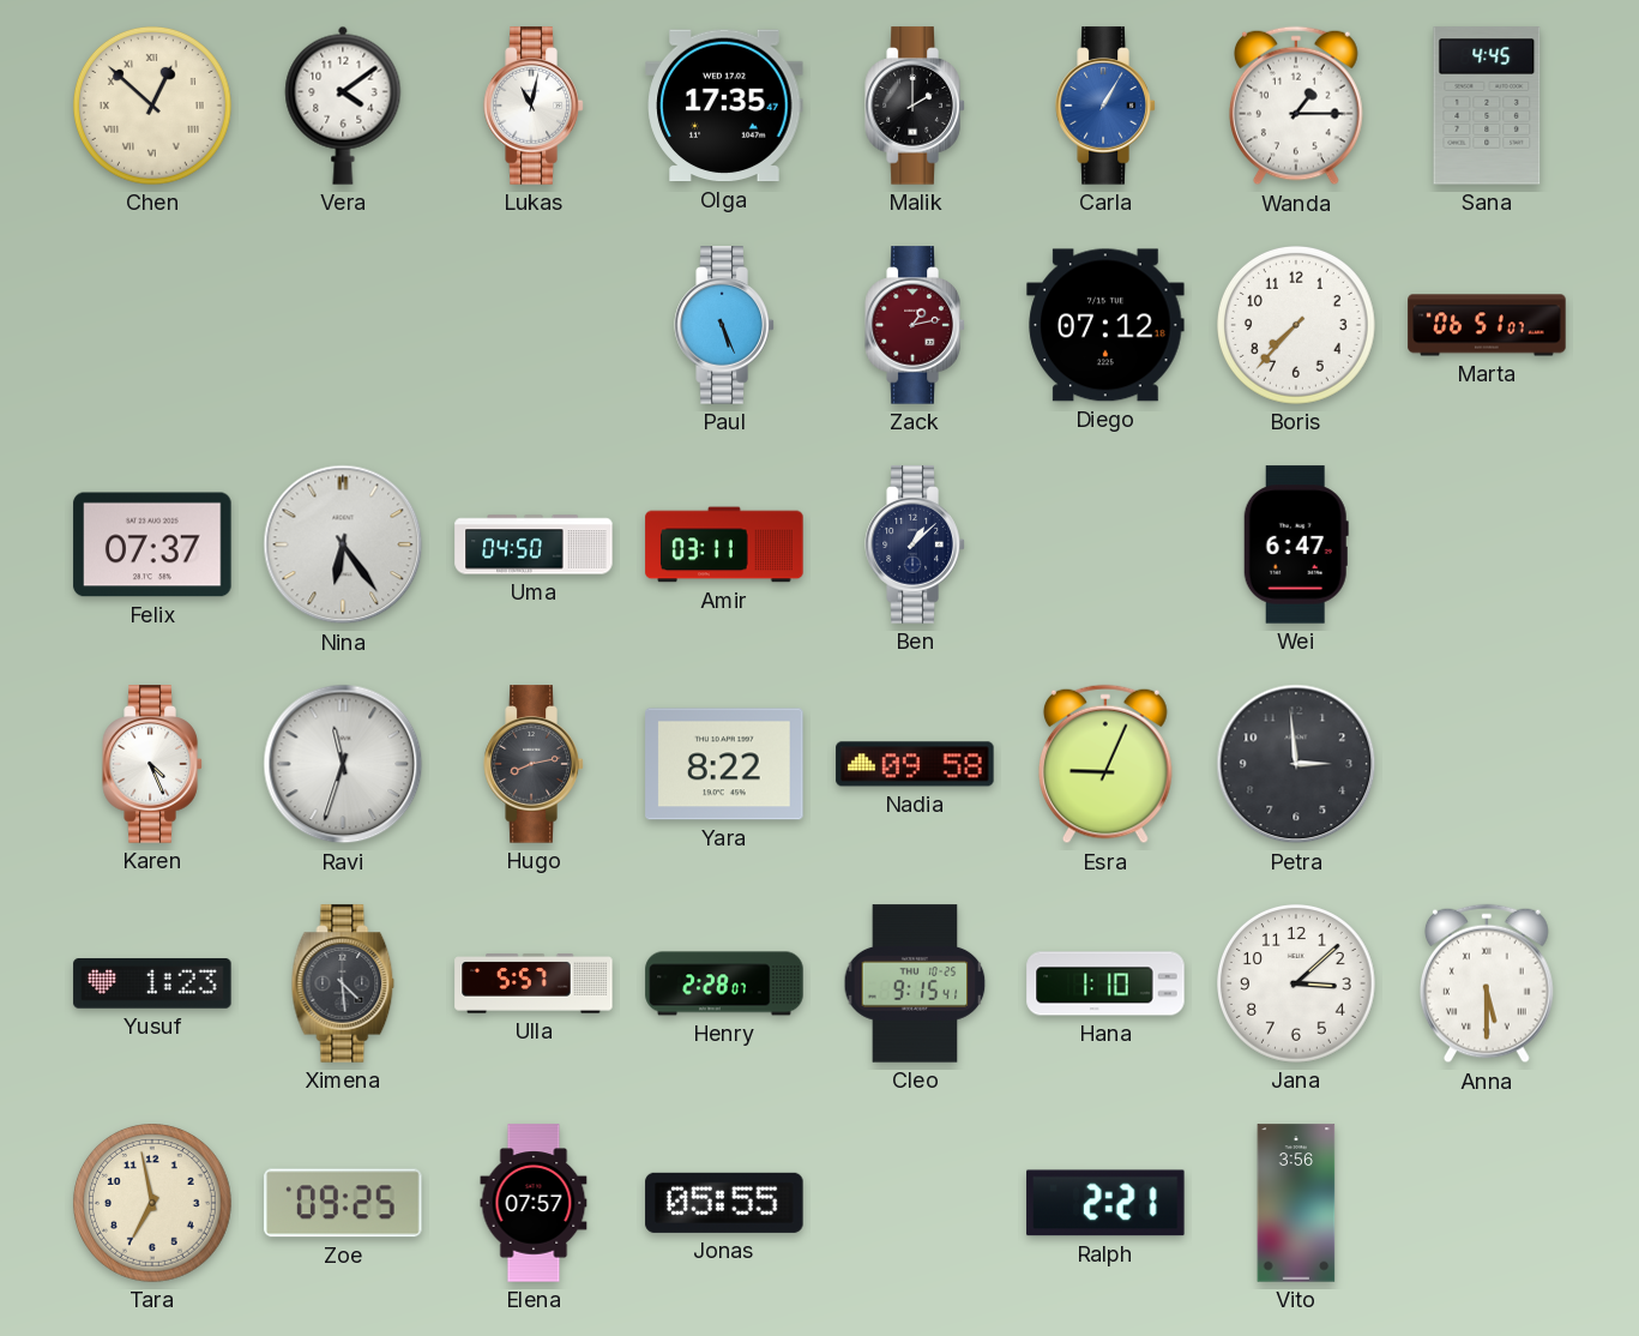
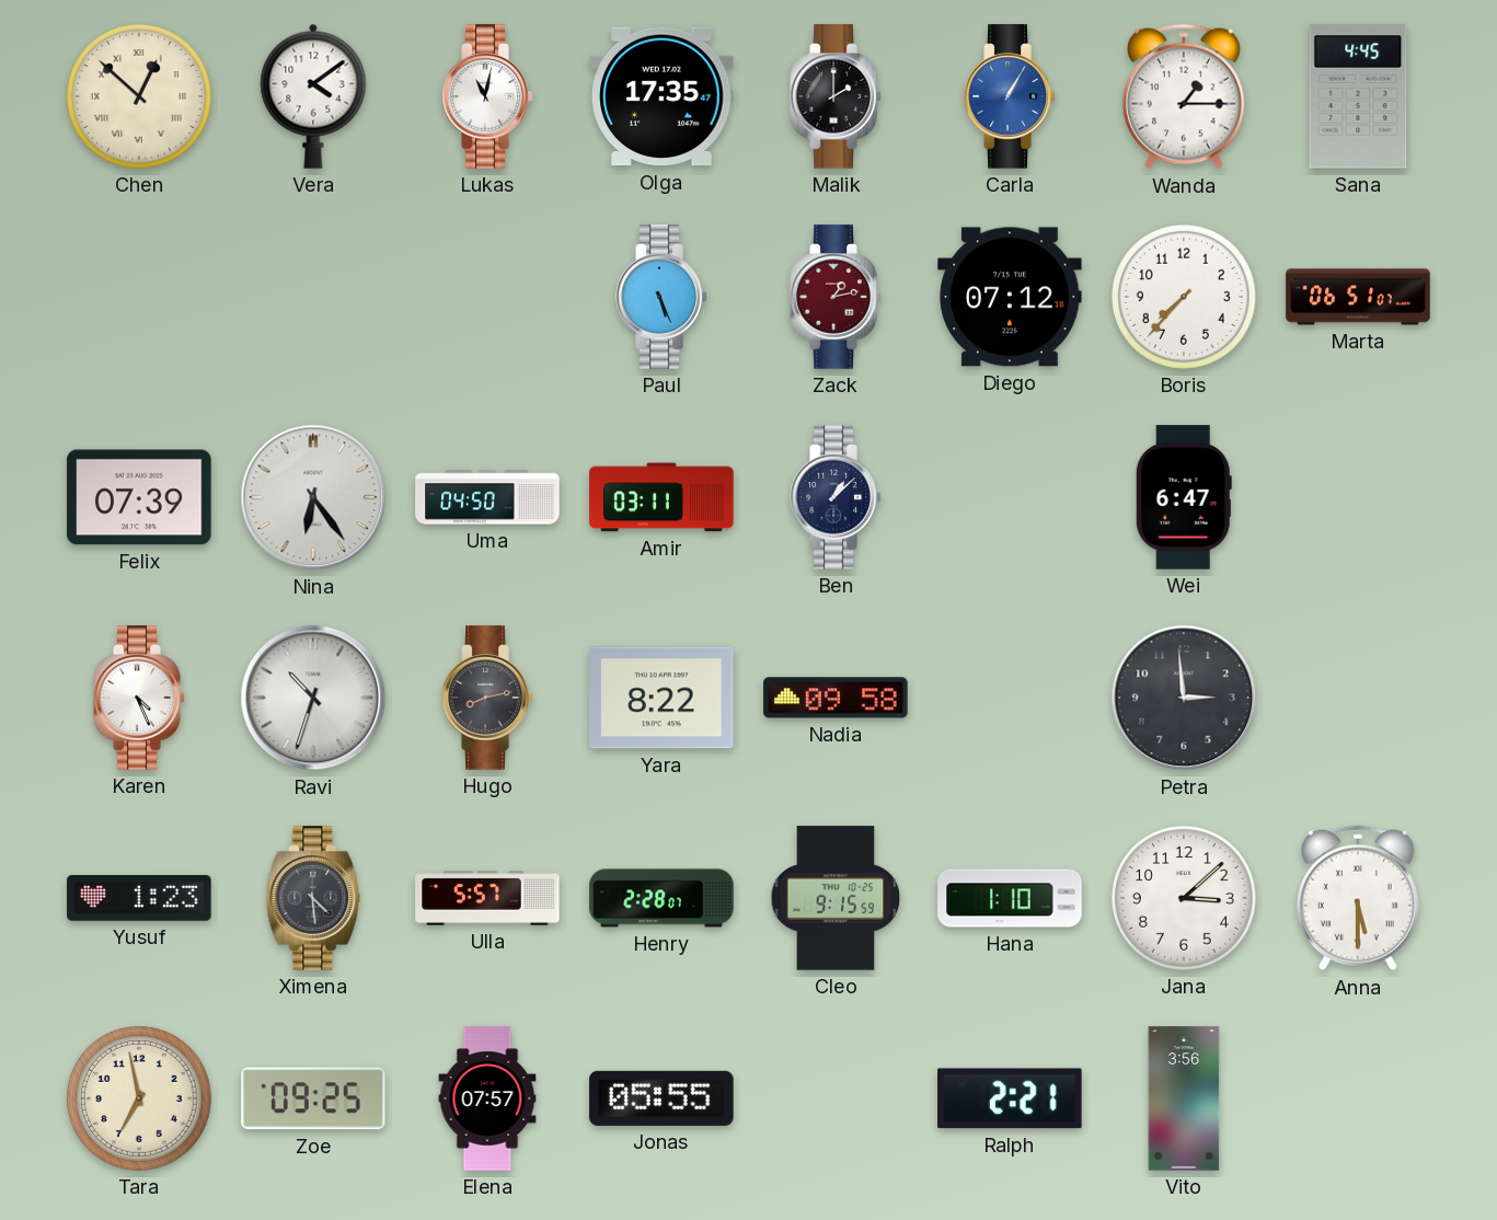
Felix: 07:37 -> 07:39
Ravi: 11:33 -> 10:33
Esra: 9:04 -> none
Cleo: 9:15:41 -> 9:15:59
